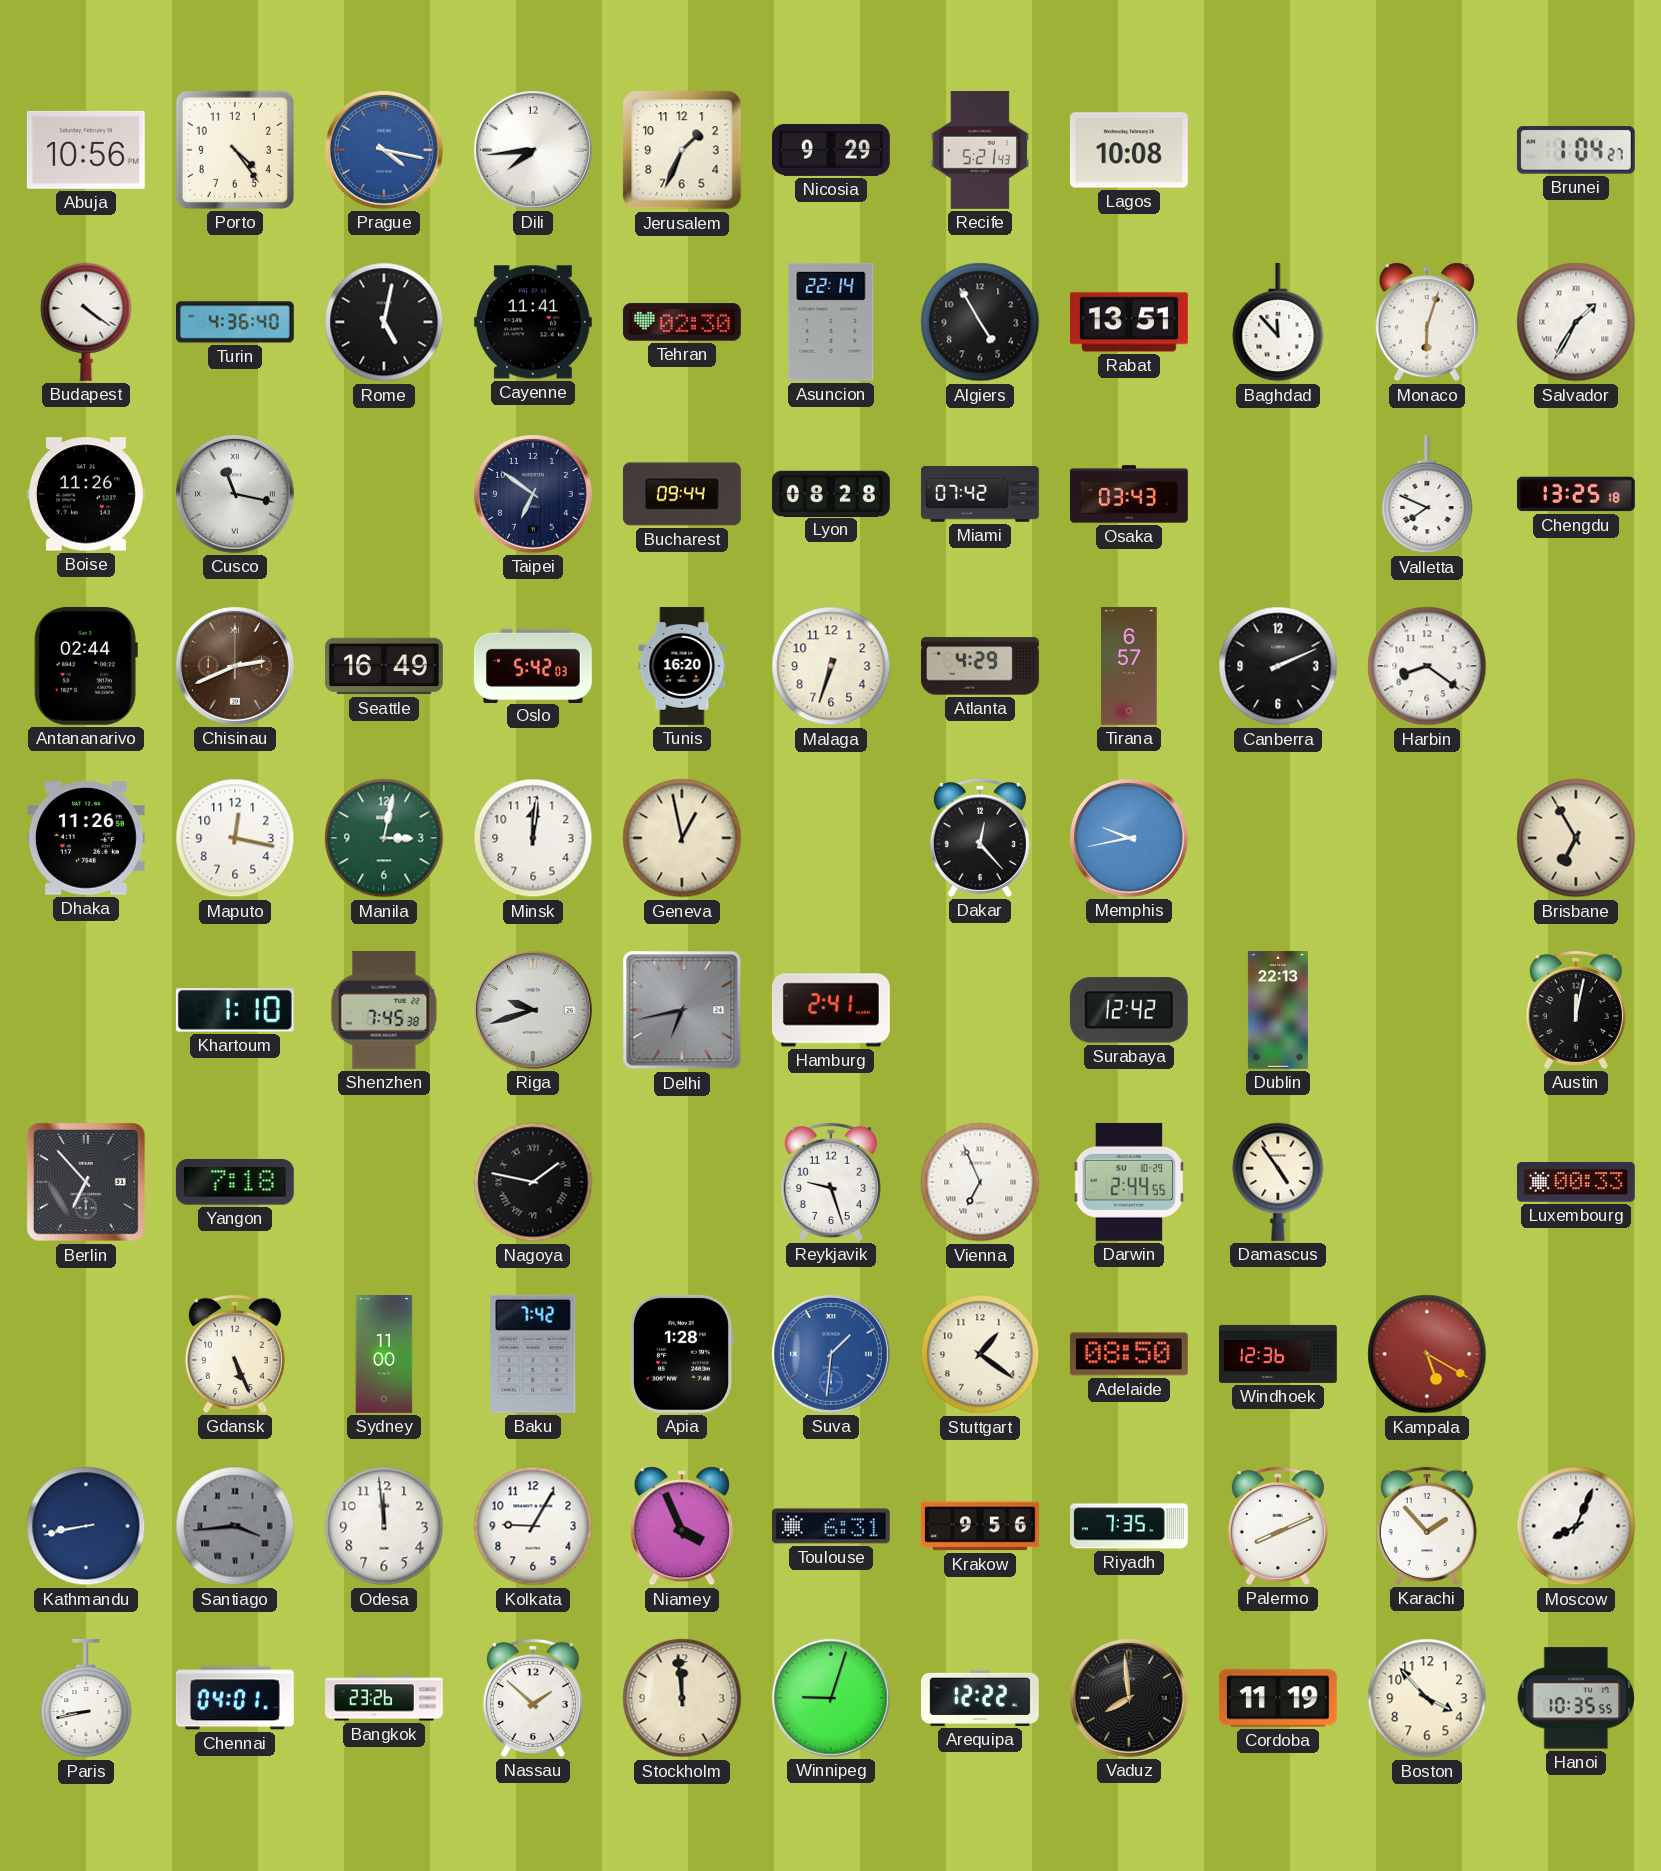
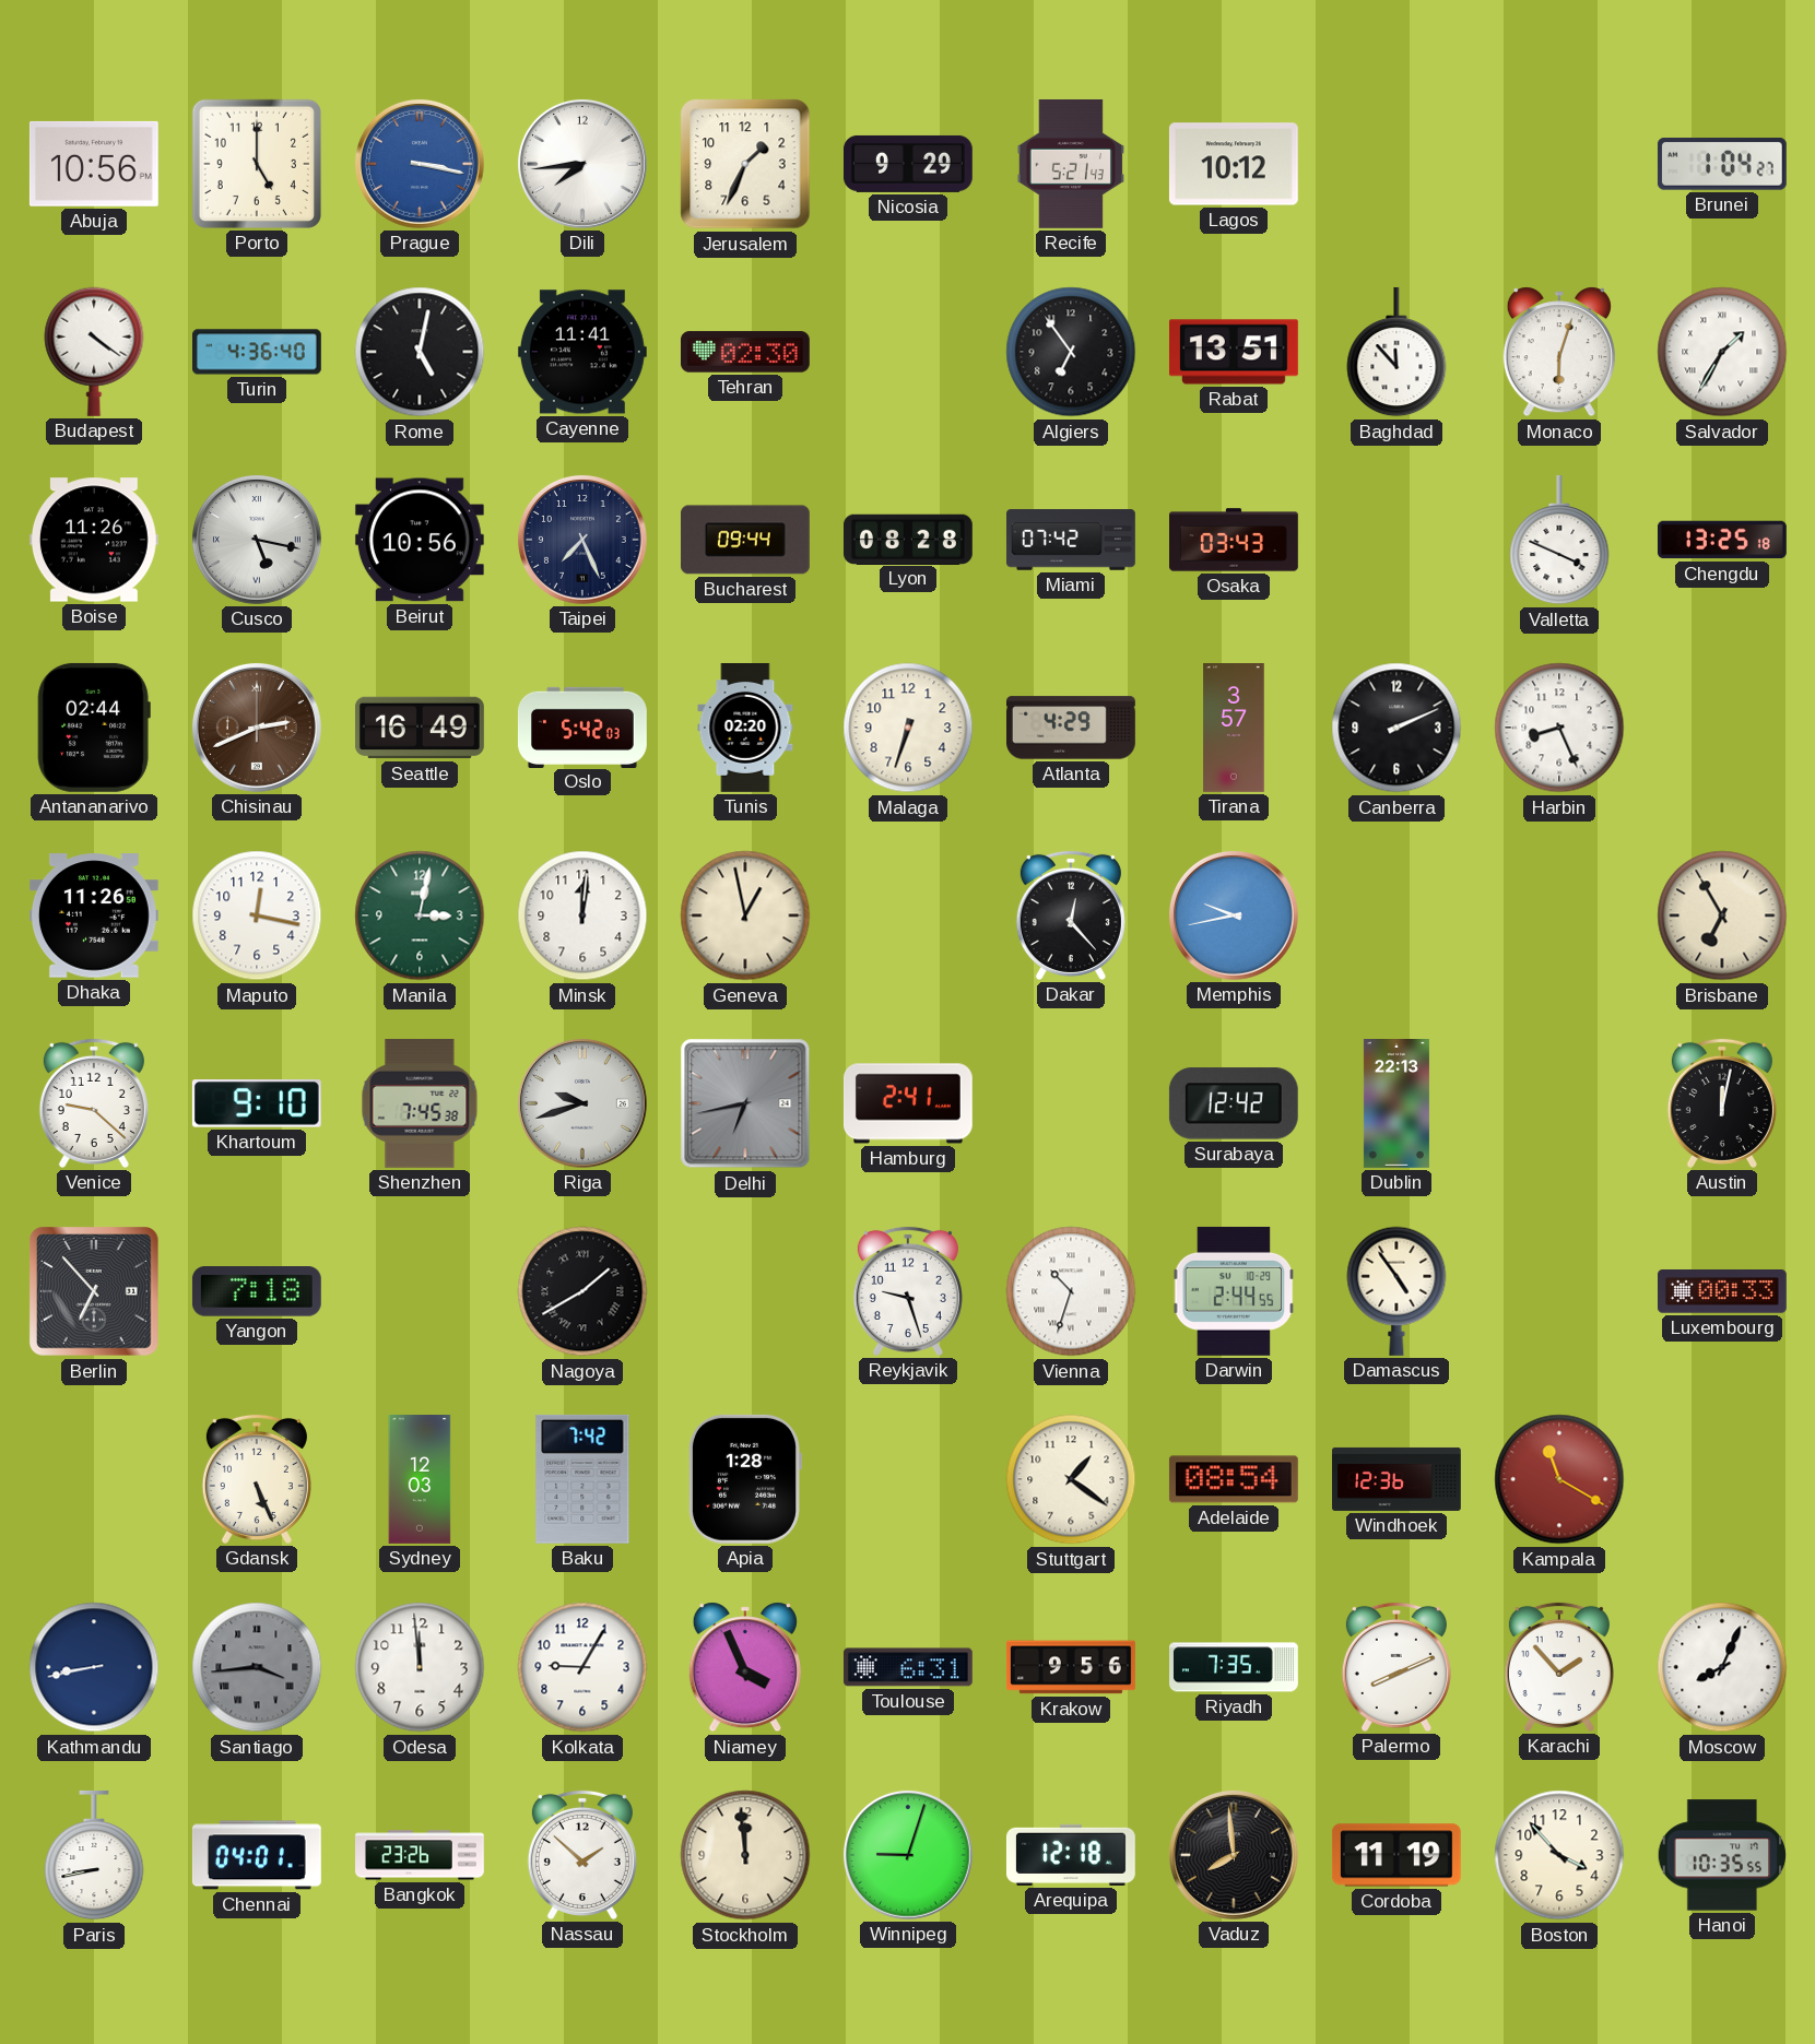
Porto: 4:24 -> 5:00
Prague: 4:17 -> 3:17
Lagos: 10:08 -> 10:12
Asuncion: 22:14 -> none
Algiers: 4:55 -> 6:54
Cusco: 11:17 -> 5:17
Beirut: none -> 10:56
Taipei: 6:51 -> 7:26
Valletta: 7:49 -> 3:49
Tunis: 16:20 -> 02:20
Tirana: 6:57 -> 3:57
Harbin: 8:21 -> 8:26
Venice: none -> 9:22
Khartoum: 1:10 -> 9:10
Nagoya: 1:47 -> 1:40
Vienna: 6:56 -> 10:33
Sydney: 11:00 -> 12:03
Suva: 1:31 -> none
Adelaide: 08:50 -> 08:54
Kampala: 5:20 -> 11:20
Arequipa: 12:22 -> 12:18
